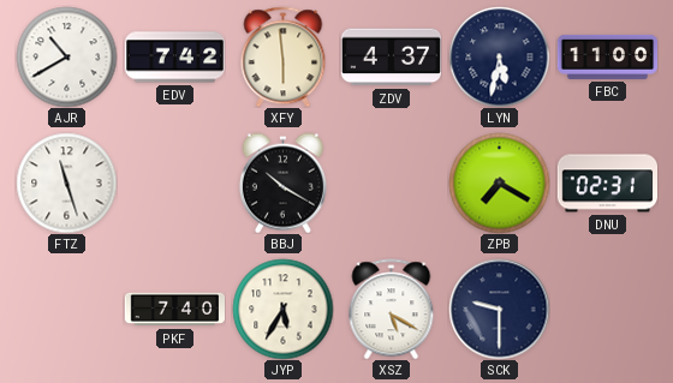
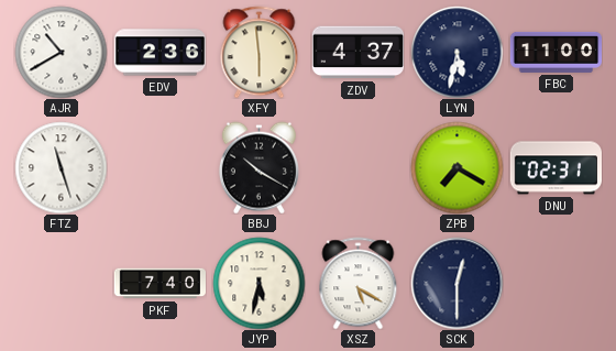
EDV: 7:42 -> 2:36
JYP: 5:35 -> 5:32
SCK: 9:30 -> 12:30
